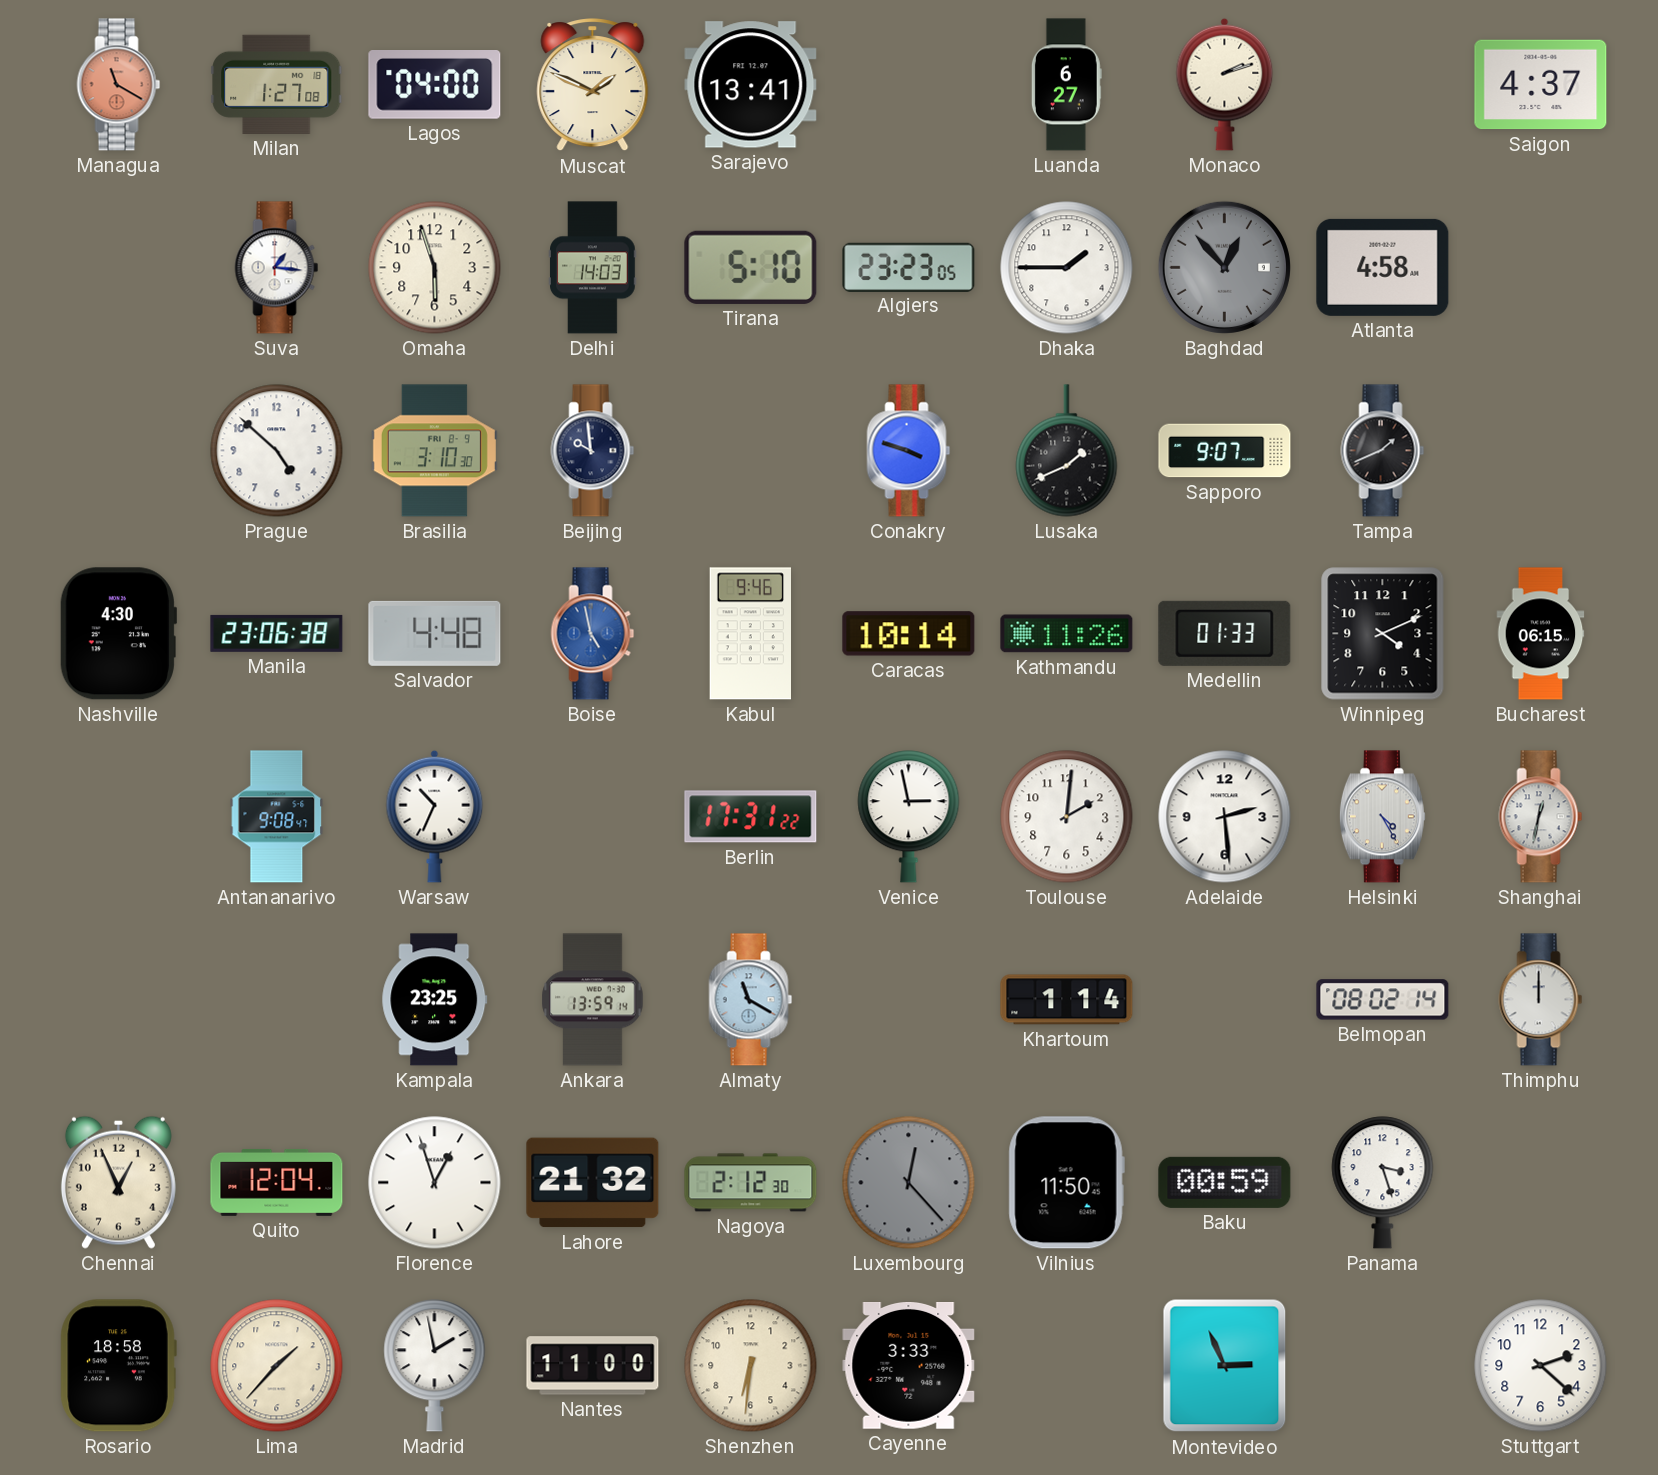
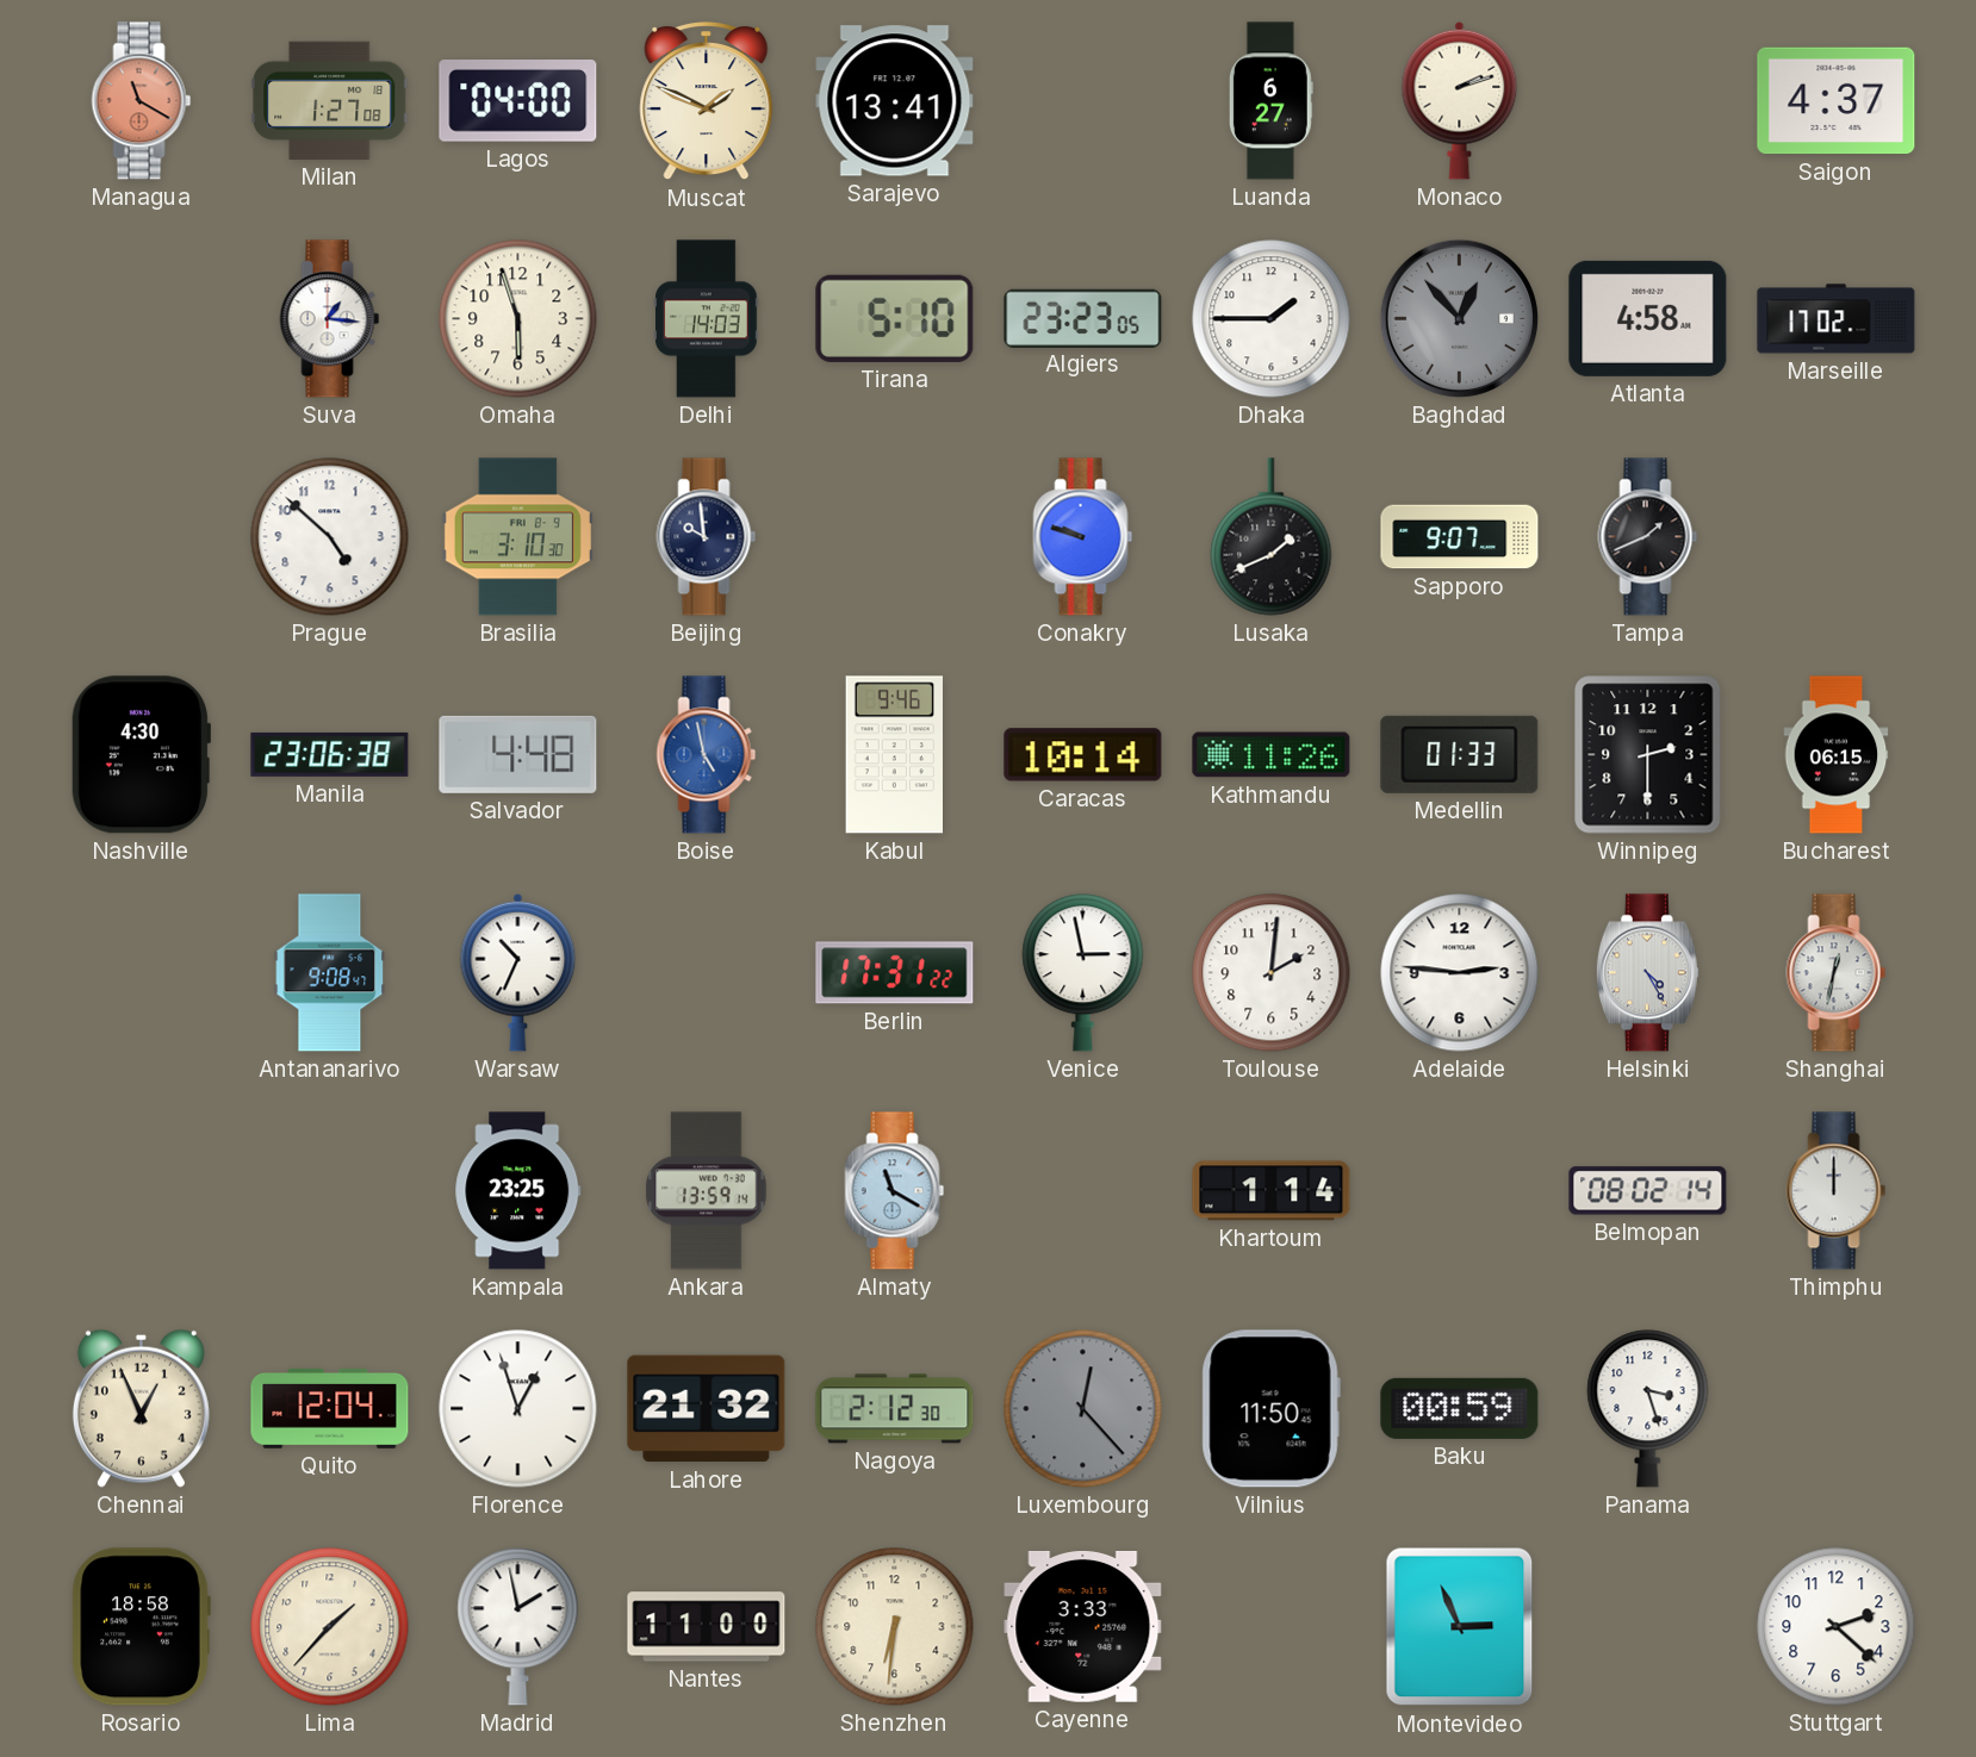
Marseille: none -> 17:02
Conakry: 3:48 -> 9:48
Winnipeg: 4:11 -> 2:30
Adelaide: 2:29 -> 2:46
